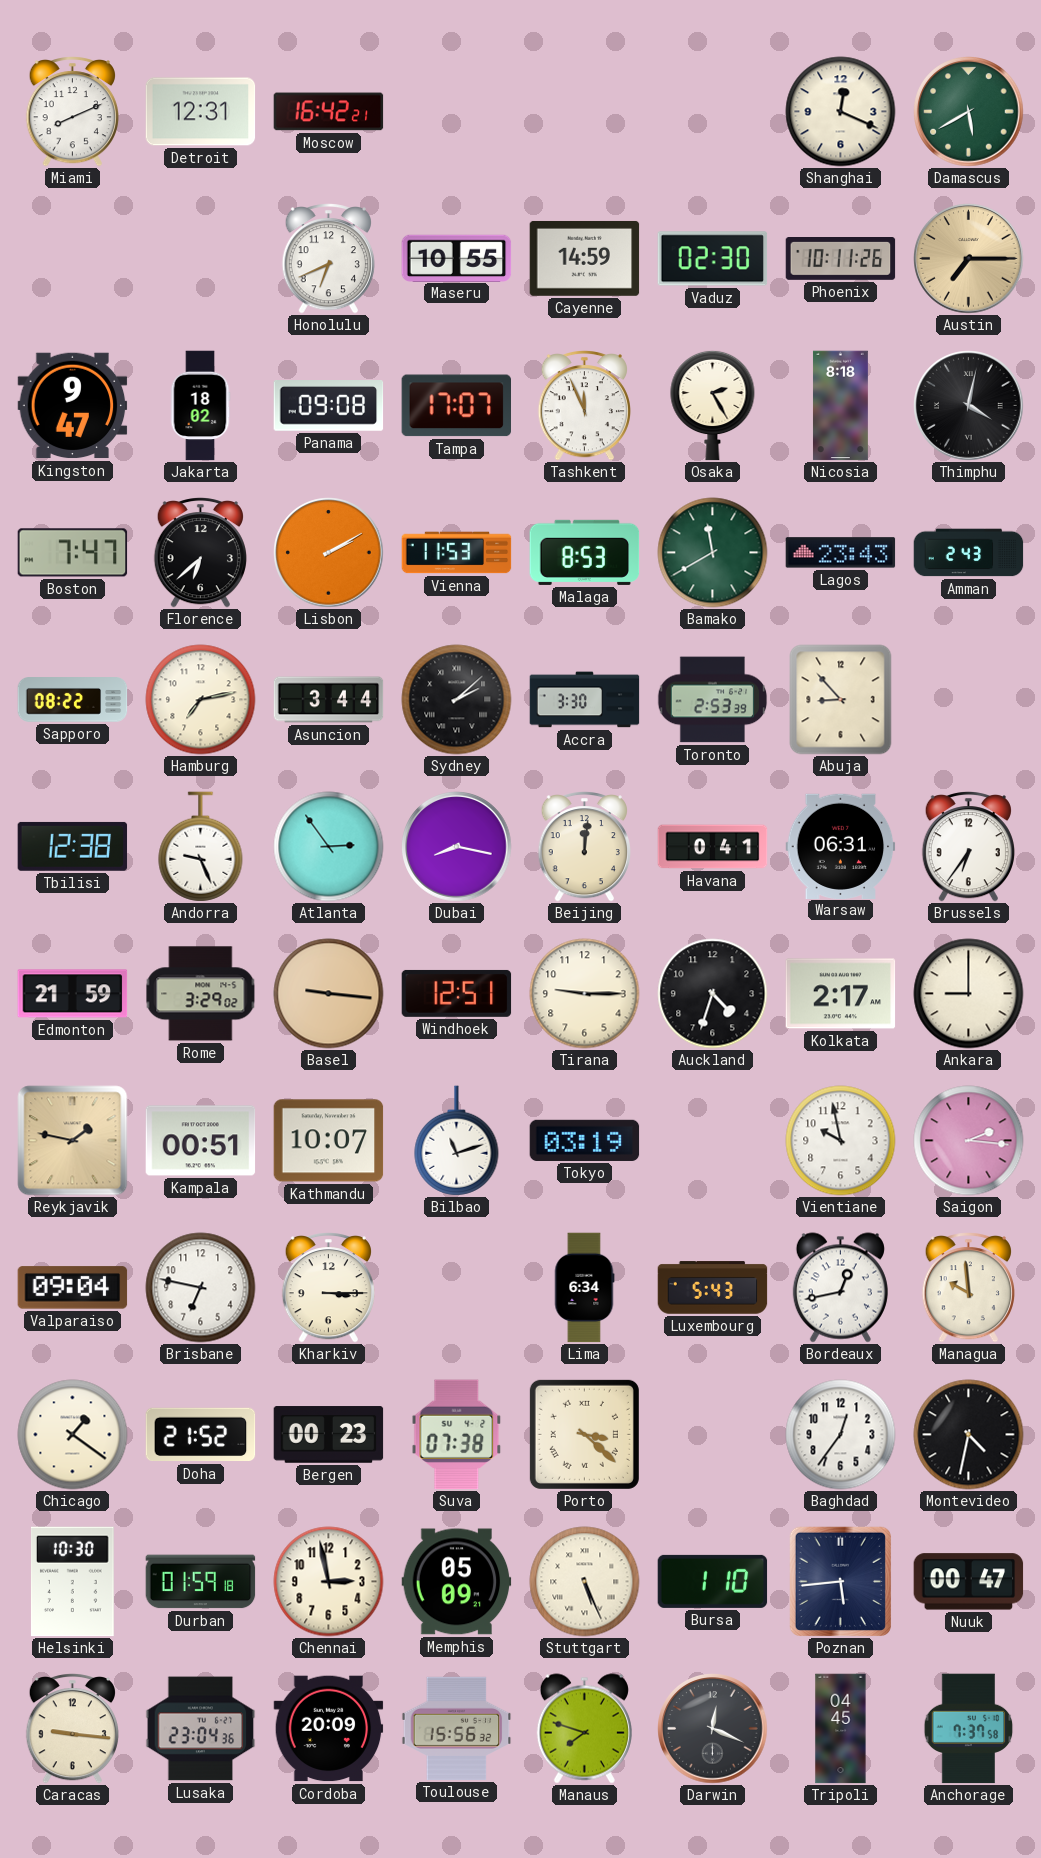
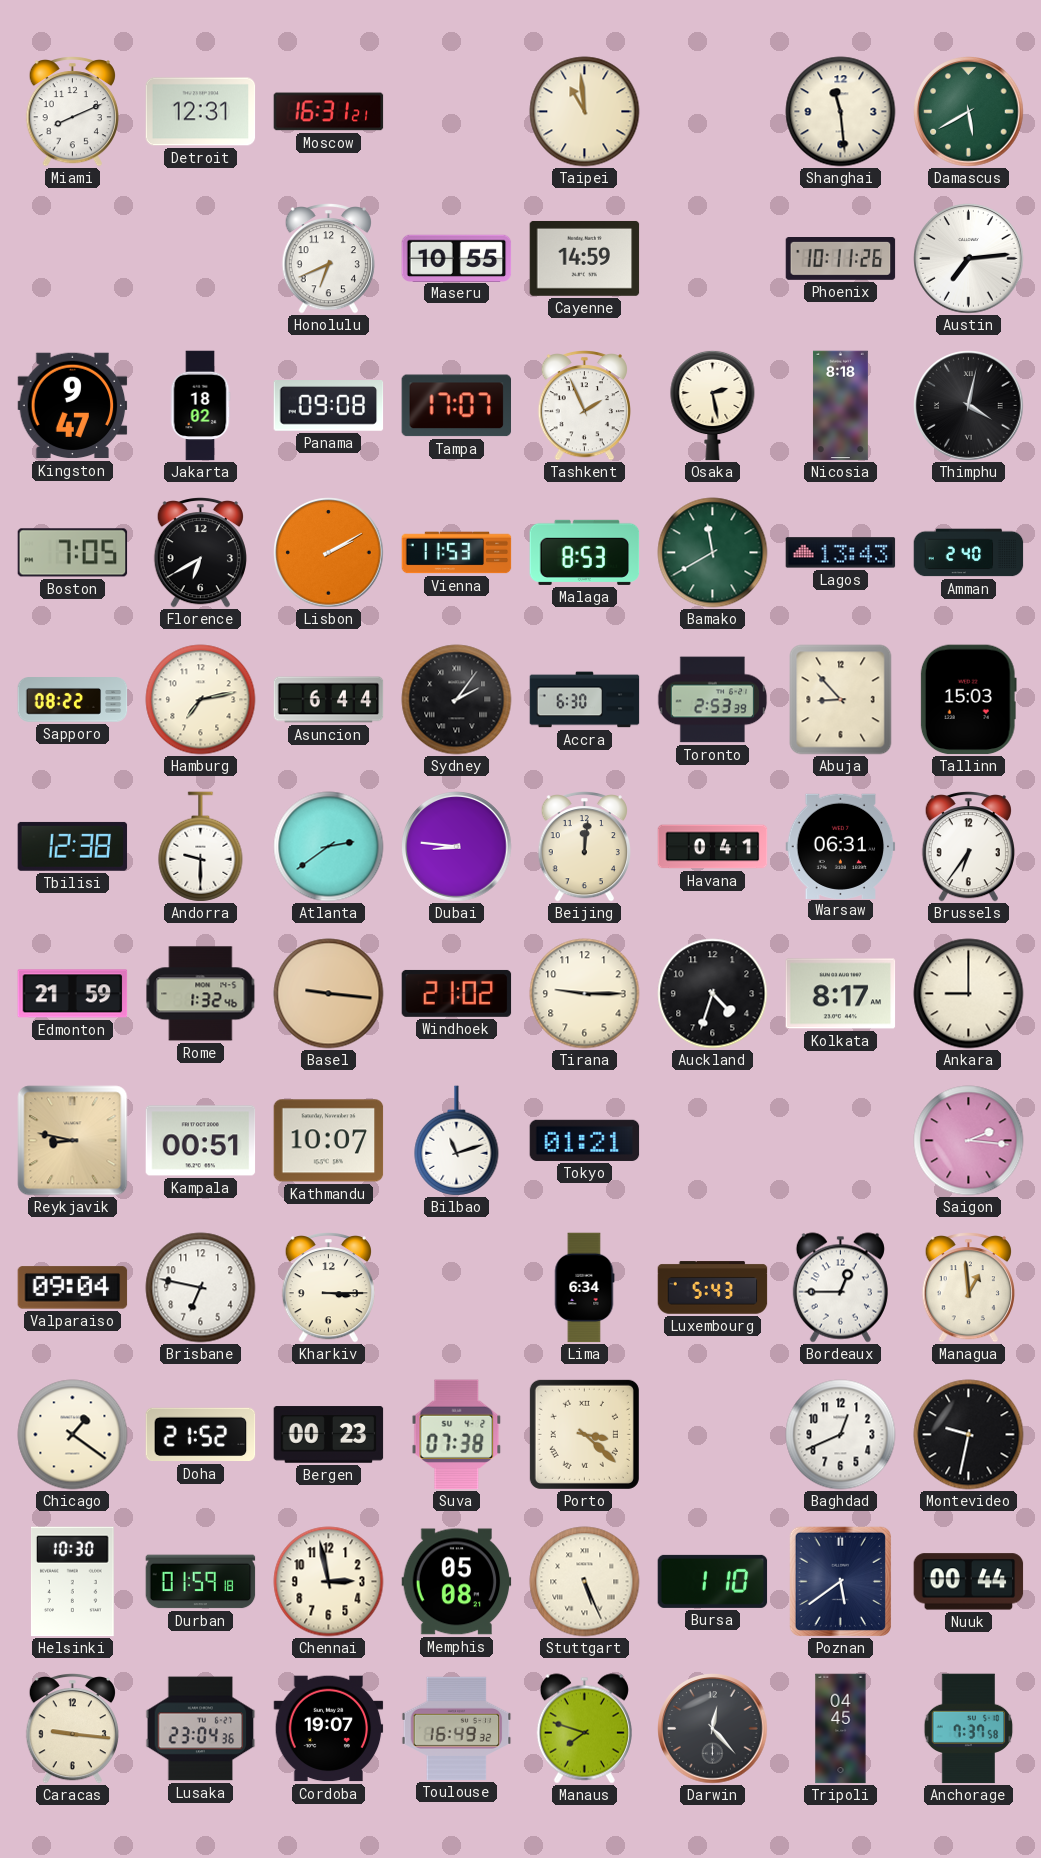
Moscow: 16:42 -> 16:31
Taipei: none -> 10:59
Shanghai: 12:19 -> 11:29
Vaduz: 02:30 -> none
Austin: 7:15 -> 7:14
Austin dial: champagne -> white
Tashkent: 11:56 -> 1:56
Osaka: 2:25 -> 2:28
Boston: 7:47 -> 7:05
Florence: 6:38 -> 6:40
Lagos: 23:43 -> 13:43
Amman: 2:43 -> 2:40
Asuncion: 3:44 -> 6:44
Sydney: 2:08 -> 2:06
Accra: 3:30 -> 6:30
Tallinn: none -> 15:03
Andorra: 9:26 -> 9:30
Atlanta: 2:54 -> 2:39
Dubai: 8:17 -> 8:46
Rome: 3:29 -> 1:32
Windhoek: 12:51 -> 21:02
Kolkata: 2:17 -> 8:17
Reykjavik: 1:47 -> 8:47
Tokyo: 03:19 -> 01:21
Vientiane: 9:58 -> none
Bordeaux: 12:43 -> 12:45
Managua: 9:59 -> 12:59
Baghdad: 12:36 -> 12:41
Montevideo: 4:32 -> 9:32
Memphis: 05:09 -> 05:08
Poznan: 5:44 -> 5:39
Nuuk: 00:47 -> 00:44
Cordoba: 20:09 -> 19:07
Toulouse: 15:56 -> 16:49
Darwin: 12:19 -> 12:23
